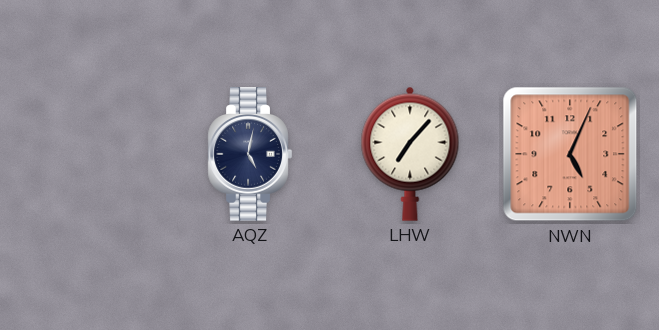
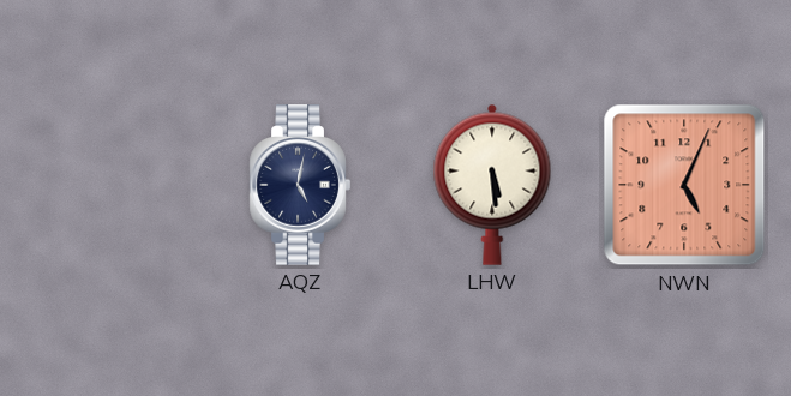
LHW: 7:07 -> 5:29
